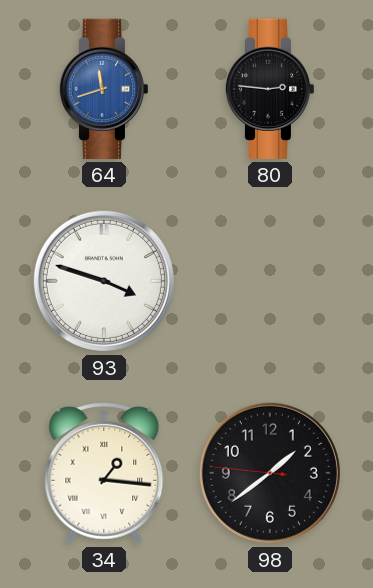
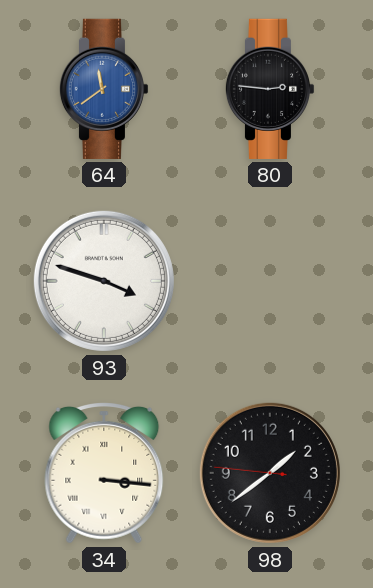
64: 11:42 -> 11:39
34: 1:16 -> 3:16
